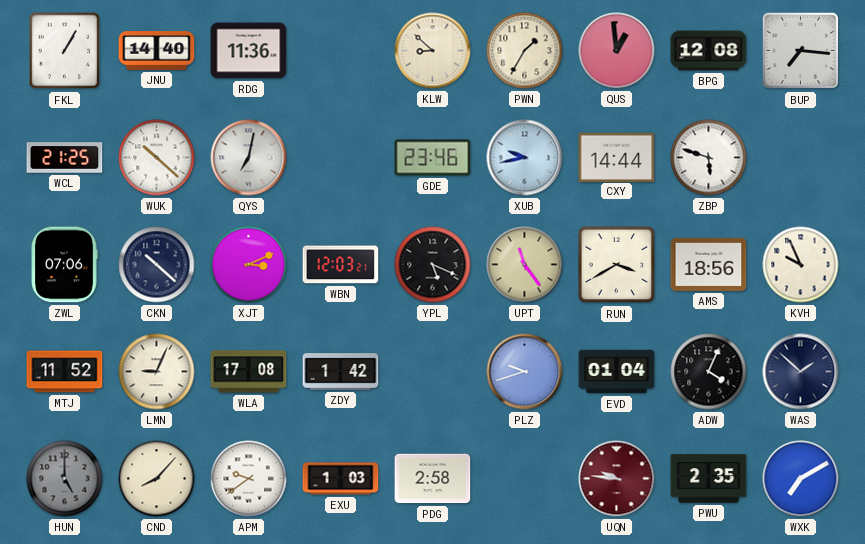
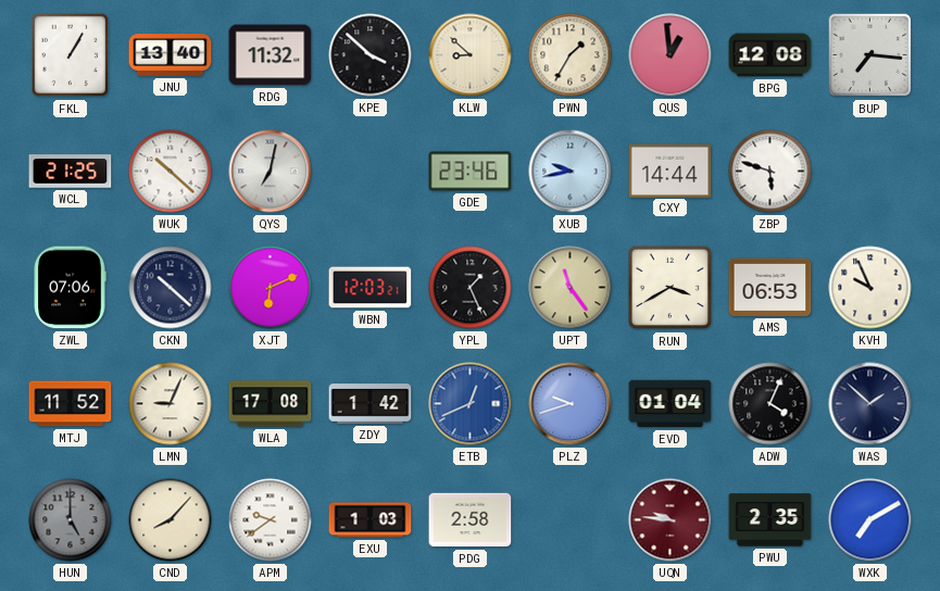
JNU: 14:40 -> 13:40
RDG: 11:36 -> 11:32
KPE: none -> 3:52
XJT: 3:11 -> 6:11
YPL: 5:19 -> 1:26
AMS: 18:56 -> 06:53
ETB: none -> 12:41
